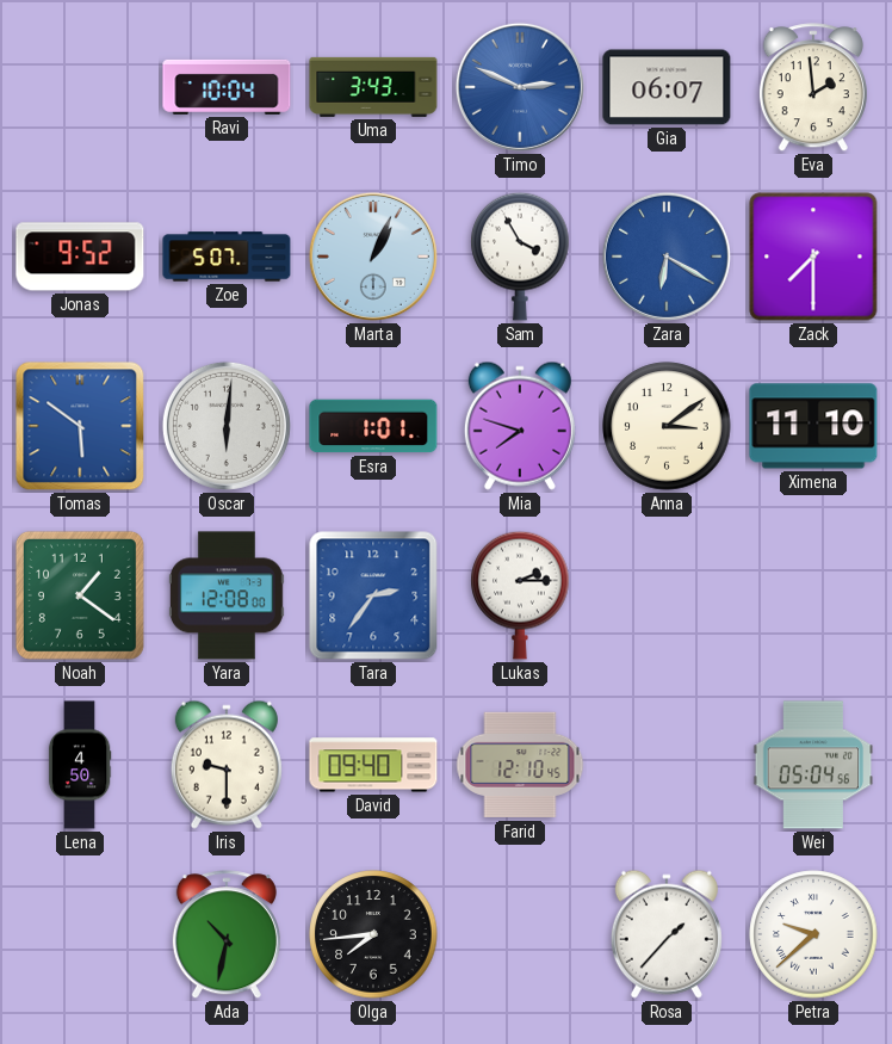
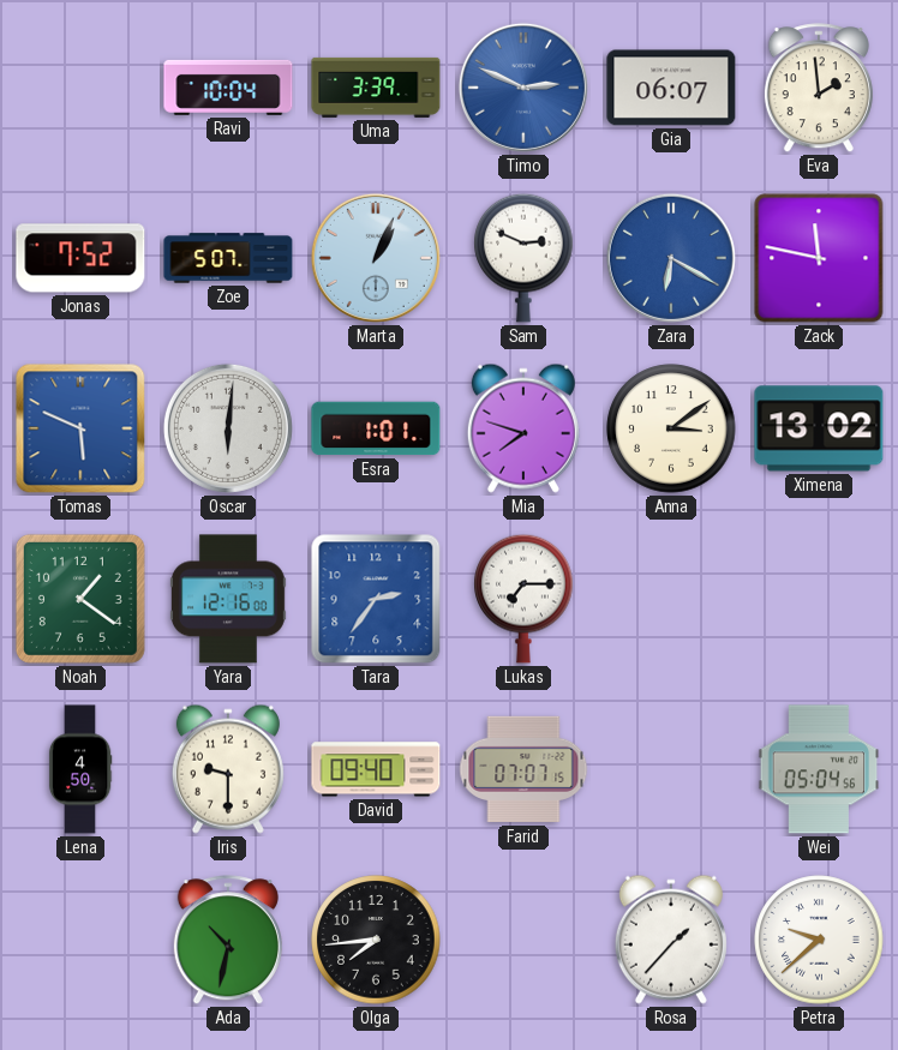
Uma: 3:43 -> 3:39
Jonas: 9:52 -> 7:52
Sam: 3:55 -> 2:49
Zack: 7:30 -> 11:47
Tomas: 5:51 -> 5:49
Ximena: 11:10 -> 13:02
Yara: 12:08 -> 12:16
Lukas: 2:15 -> 7:15
Farid: 12:10 -> 07:07
